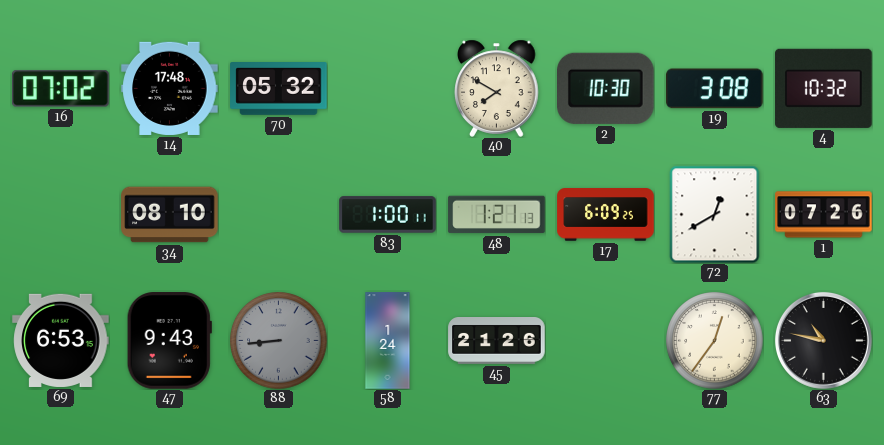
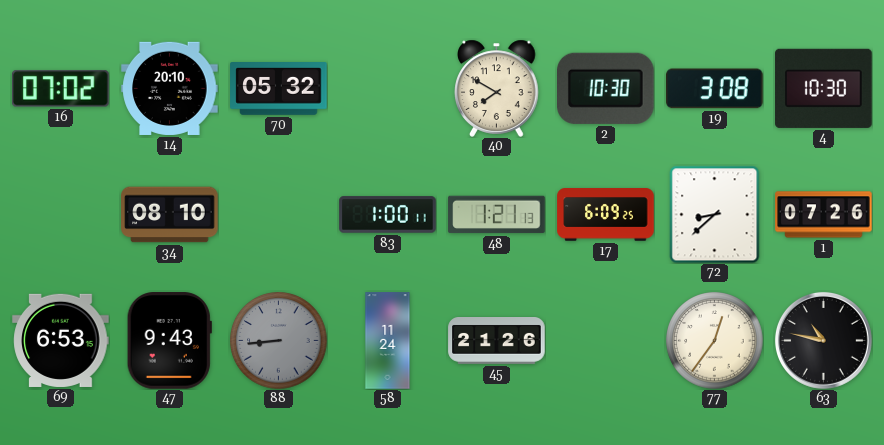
14: 17:48 -> 20:10
4: 10:32 -> 10:30
72: 12:40 -> 8:38
58: 1:24 -> 11:24
